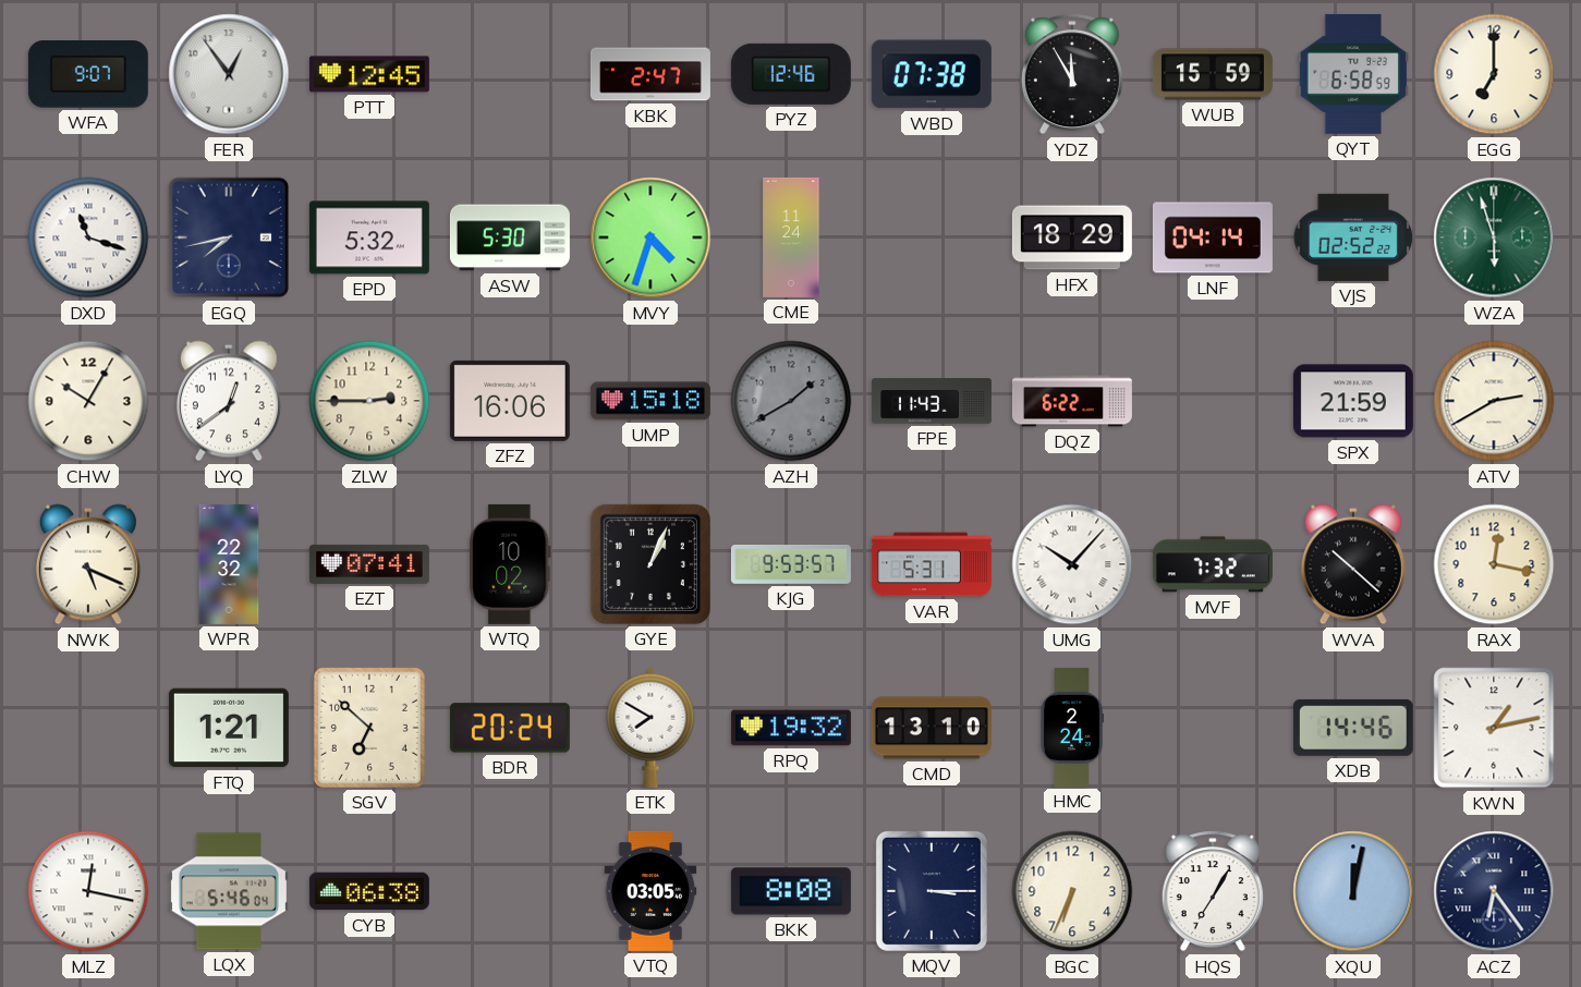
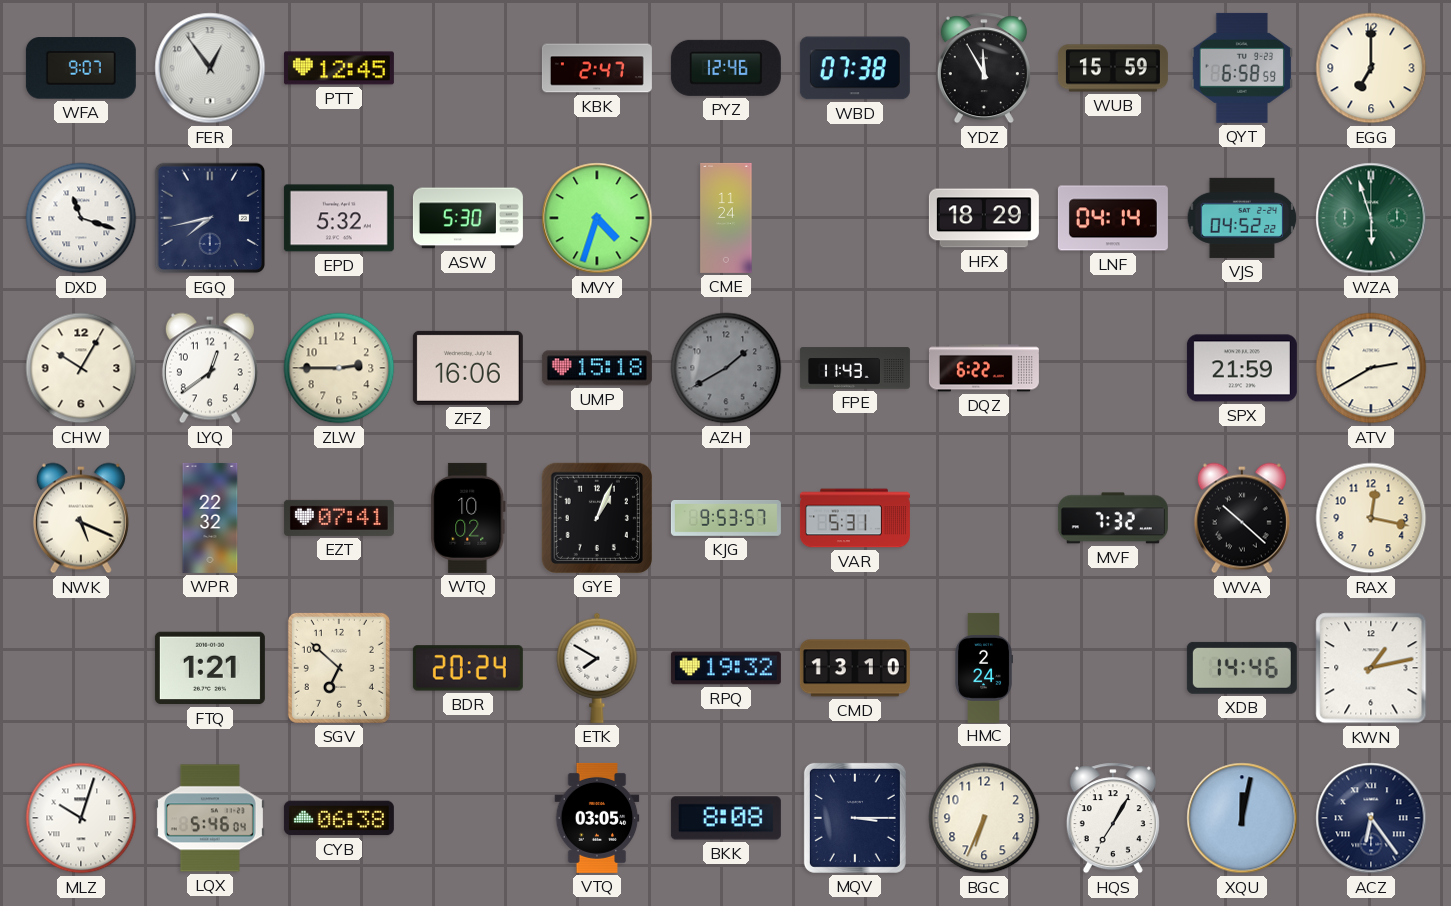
VJS: 02:52 -> 04:52
UMG: 10:07 -> none
MLZ: 12:17 -> 10:03
